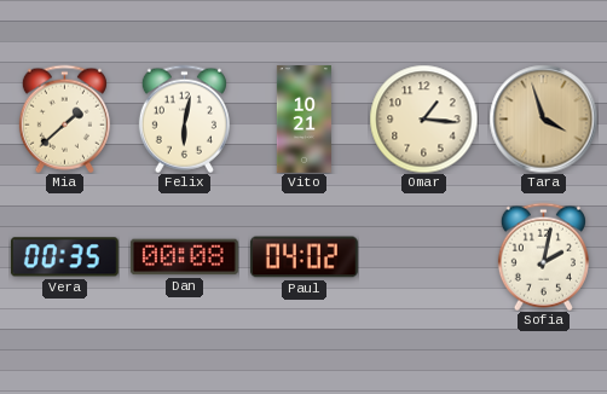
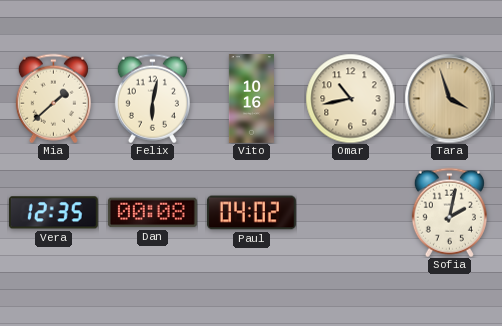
Vito: 10:21 -> 10:16
Omar: 1:16 -> 10:43
Vera: 00:35 -> 12:35
